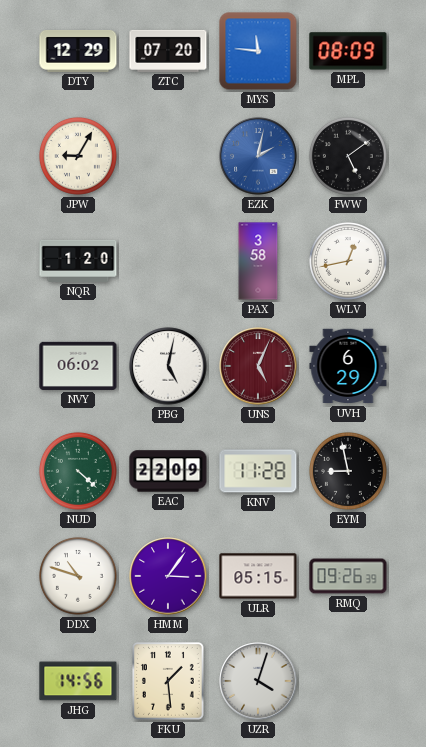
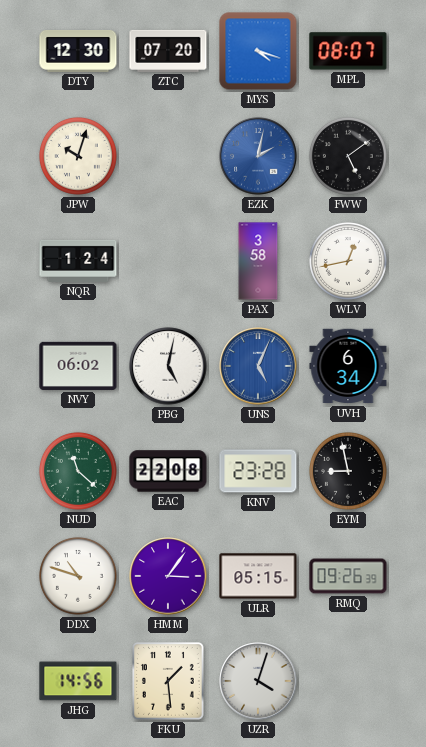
DTY: 12:29 -> 12:30
MYS: 11:46 -> 4:18
MPL: 08:09 -> 08:07
JPW: 9:05 -> 10:03
NQR: 1:20 -> 1:24
UNS dial: burgundy -> blue
UVH: 6:29 -> 6:34
NUD: 4:22 -> 11:22
EAC: 22:09 -> 22:08
KNV: 11:28 -> 23:28
